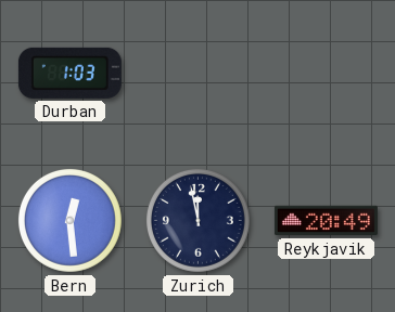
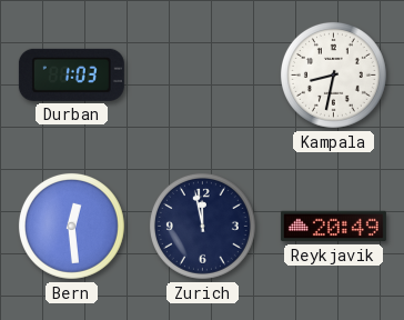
Kampala: none -> 8:32
